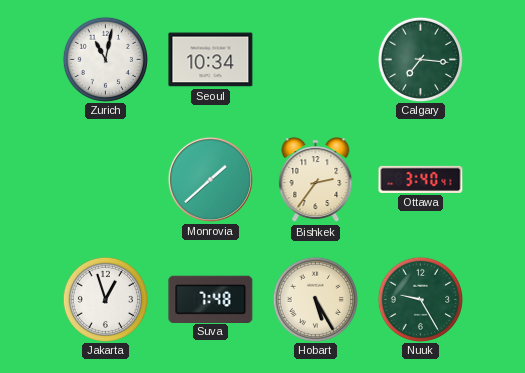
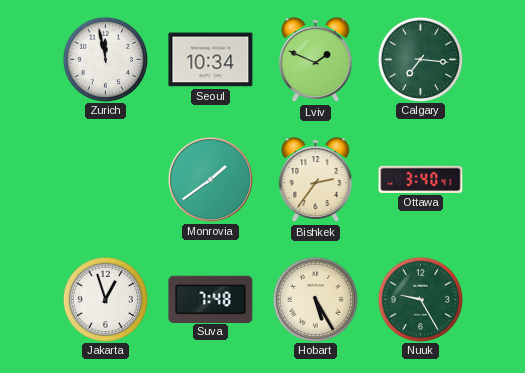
Zurich: 11:02 -> 11:58
Lviv: none -> 1:49
Monrovia: 1:38 -> 1:39
